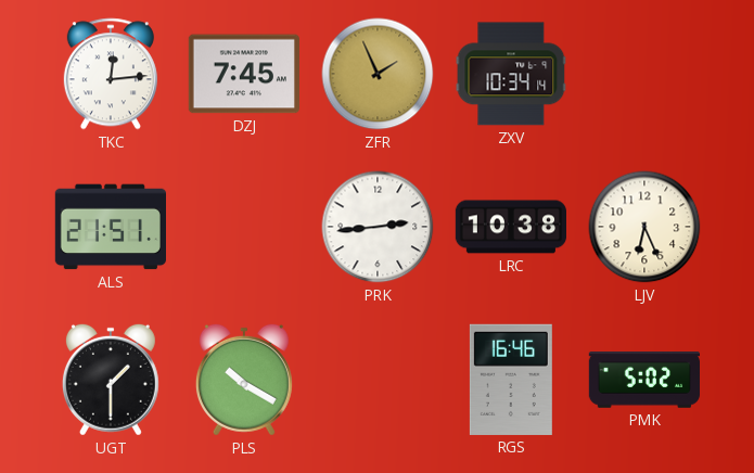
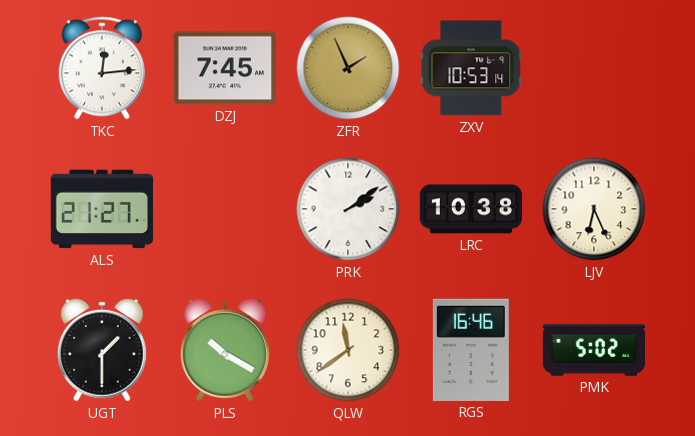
ZXV: 10:34 -> 10:53
ALS: 21:51 -> 21:27
PRK: 2:44 -> 2:09
QLW: none -> 11:39
